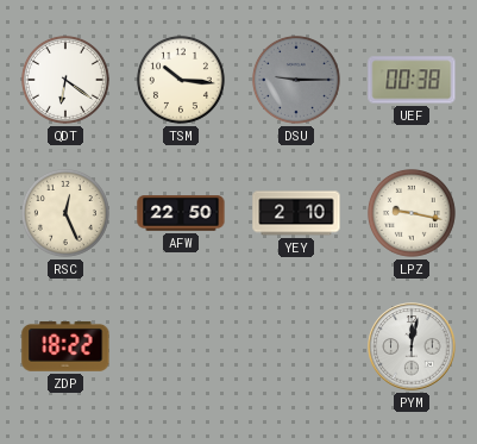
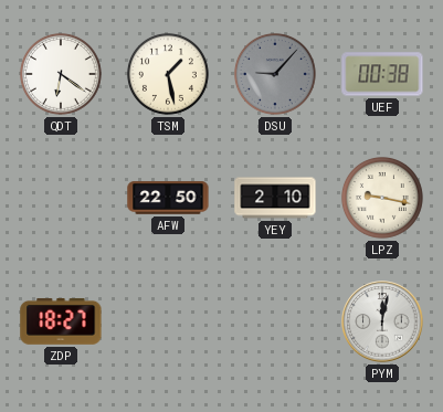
TSM: 10:16 -> 1:28
DSU: 9:15 -> 9:07
RSC: 12:26 -> none
ZDP: 18:22 -> 18:27
